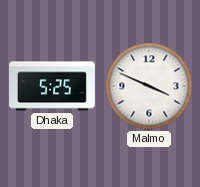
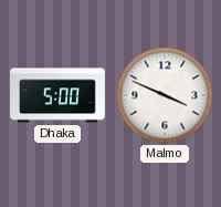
Dhaka: 5:25 -> 5:00
